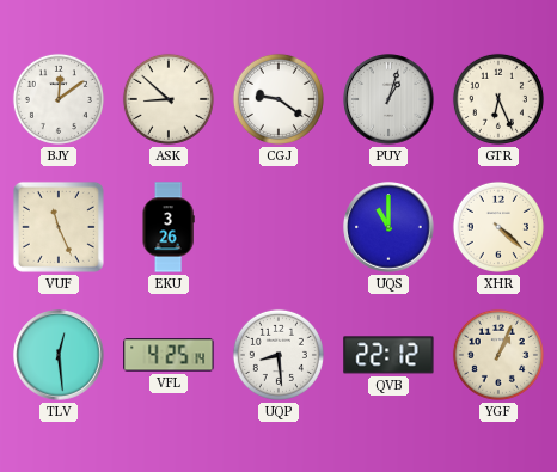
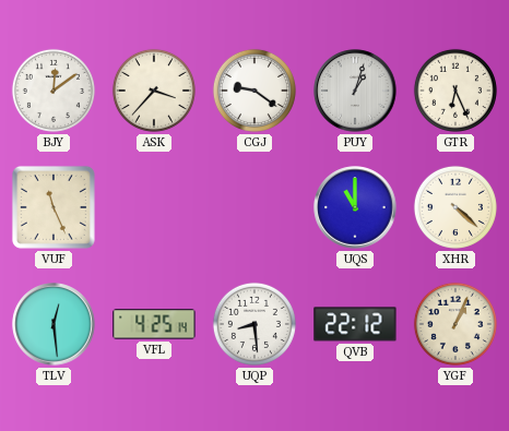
ASK: 8:52 -> 3:37
EKU: 3:26 -> none
